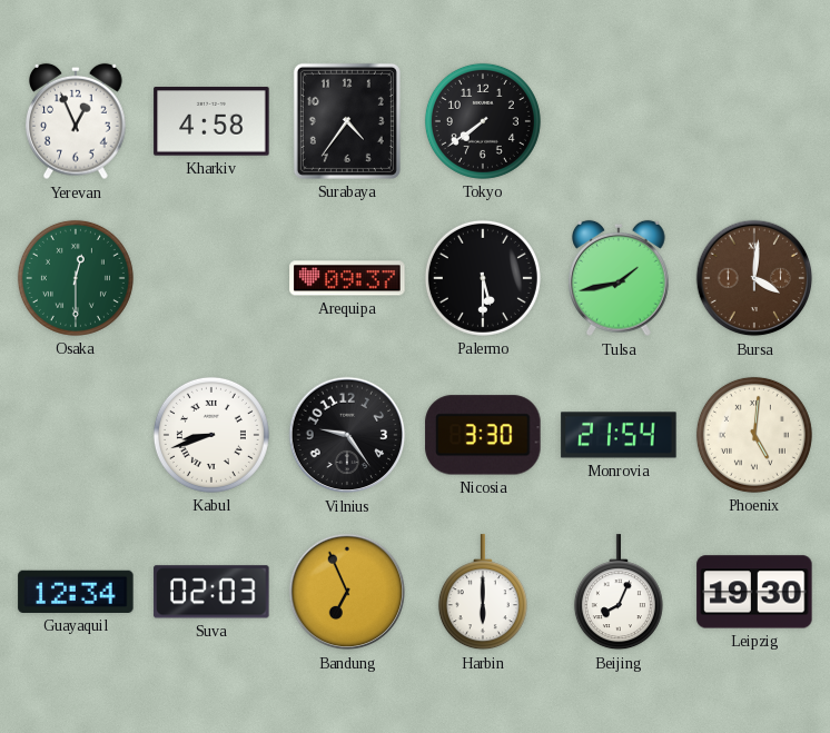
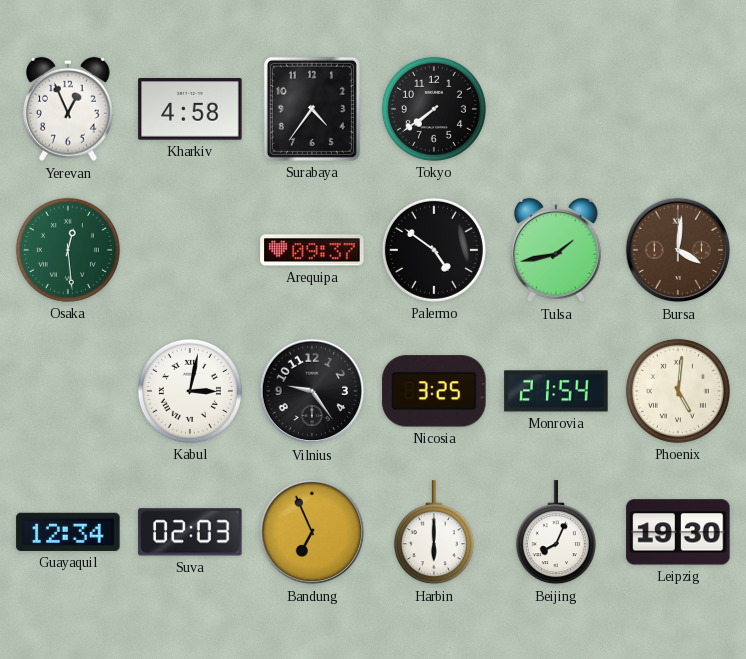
Osaka: 12:30 -> 12:29
Palermo: 5:30 -> 4:51
Kabul: 8:42 -> 3:02
Nicosia: 3:30 -> 3:25
